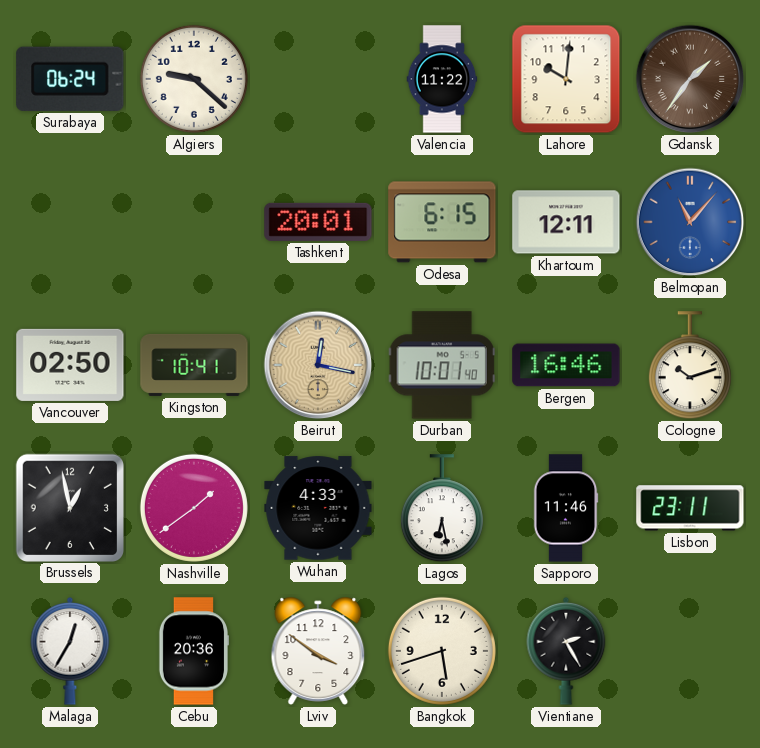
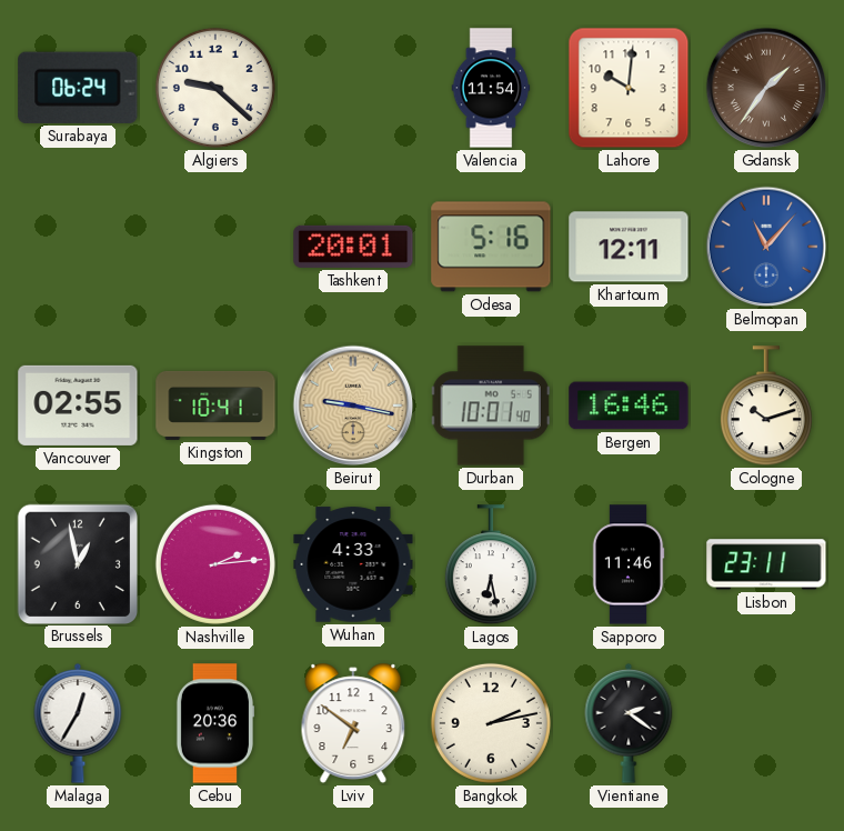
Valencia: 11:22 -> 11:54
Odesa: 6:15 -> 5:16
Vancouver: 02:50 -> 02:55
Beirut: 12:17 -> 9:17
Nashville: 1:39 -> 2:14
Lviv: 3:51 -> 6:51
Bangkok: 5:42 -> 2:13
Vientiane: 2:25 -> 2:21
